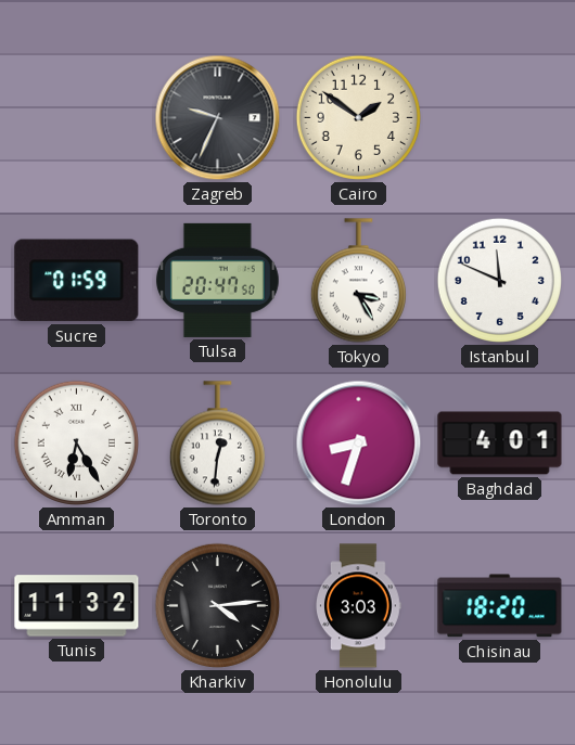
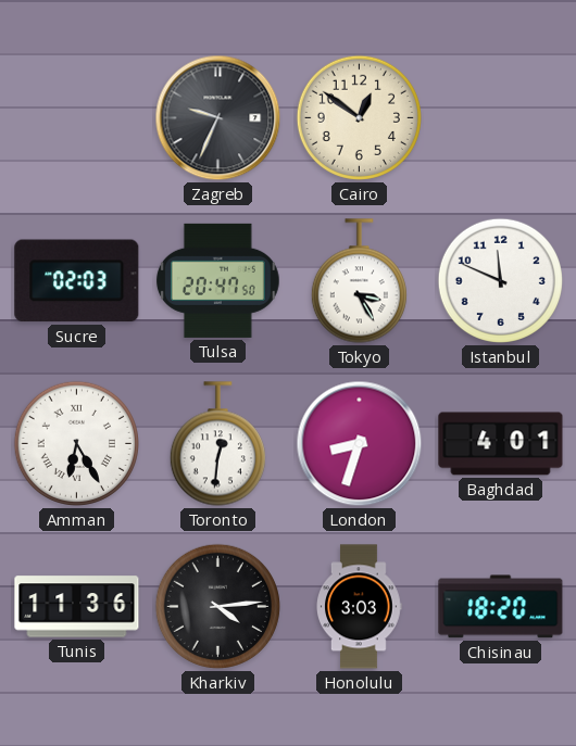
Cairo: 1:51 -> 12:51
Sucre: 01:59 -> 02:03
Tunis: 11:32 -> 11:36
